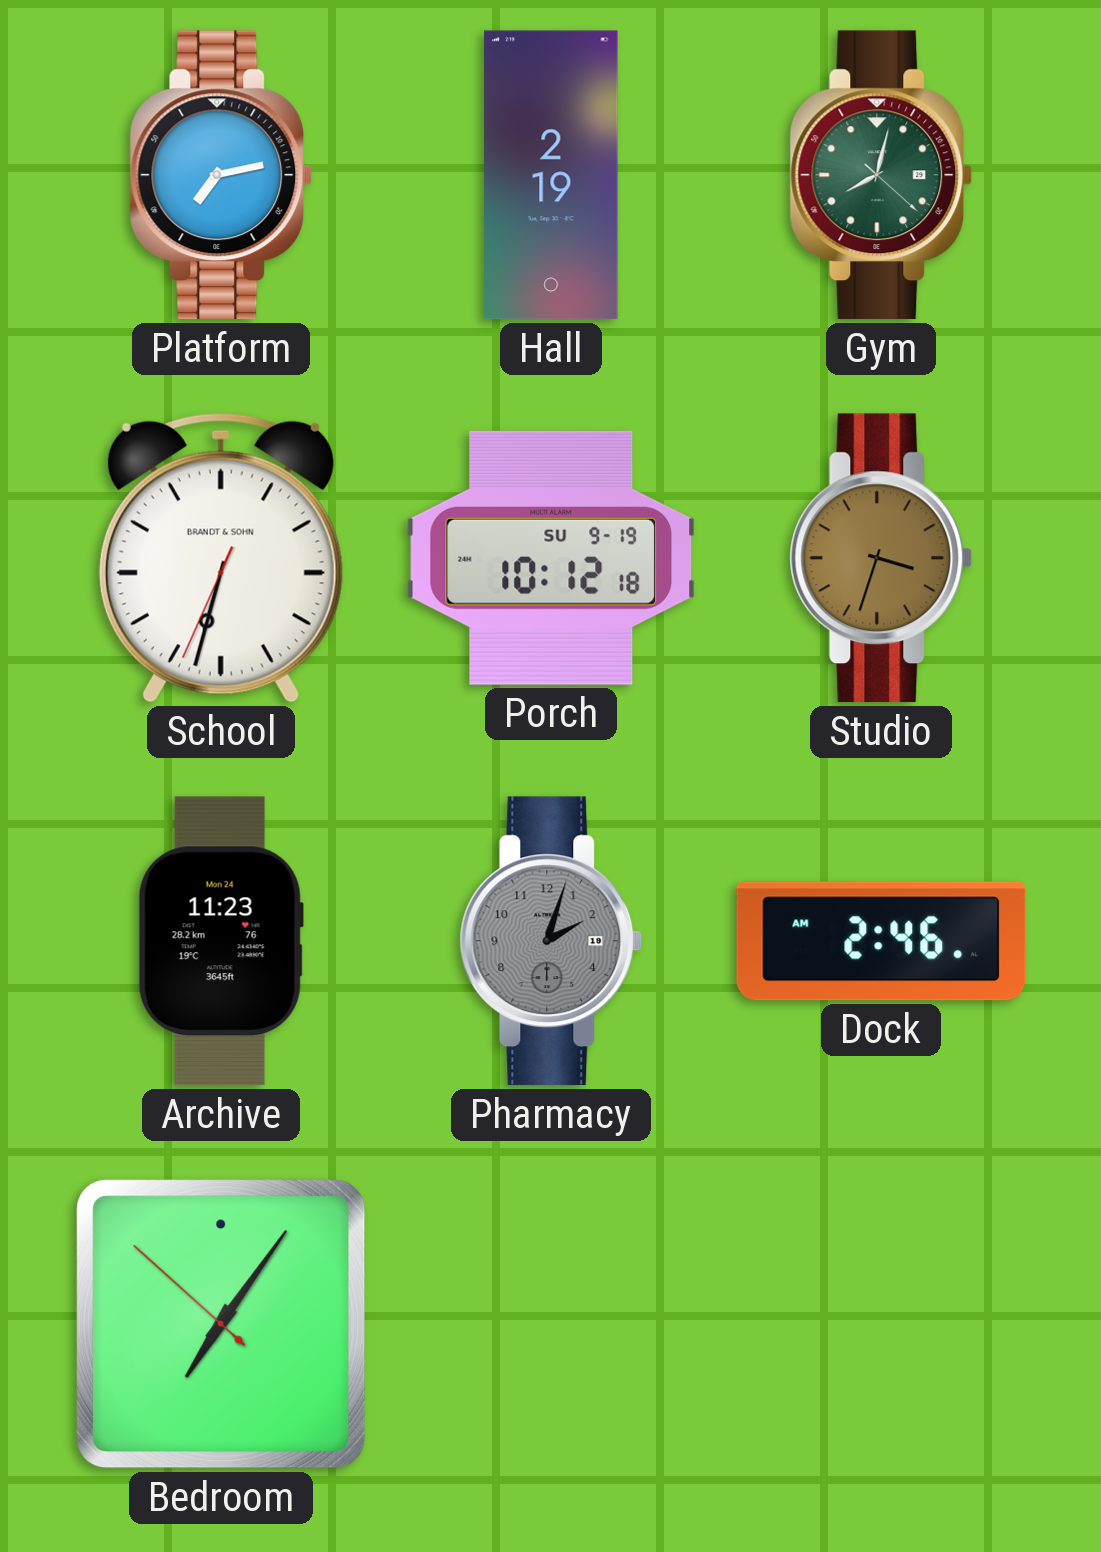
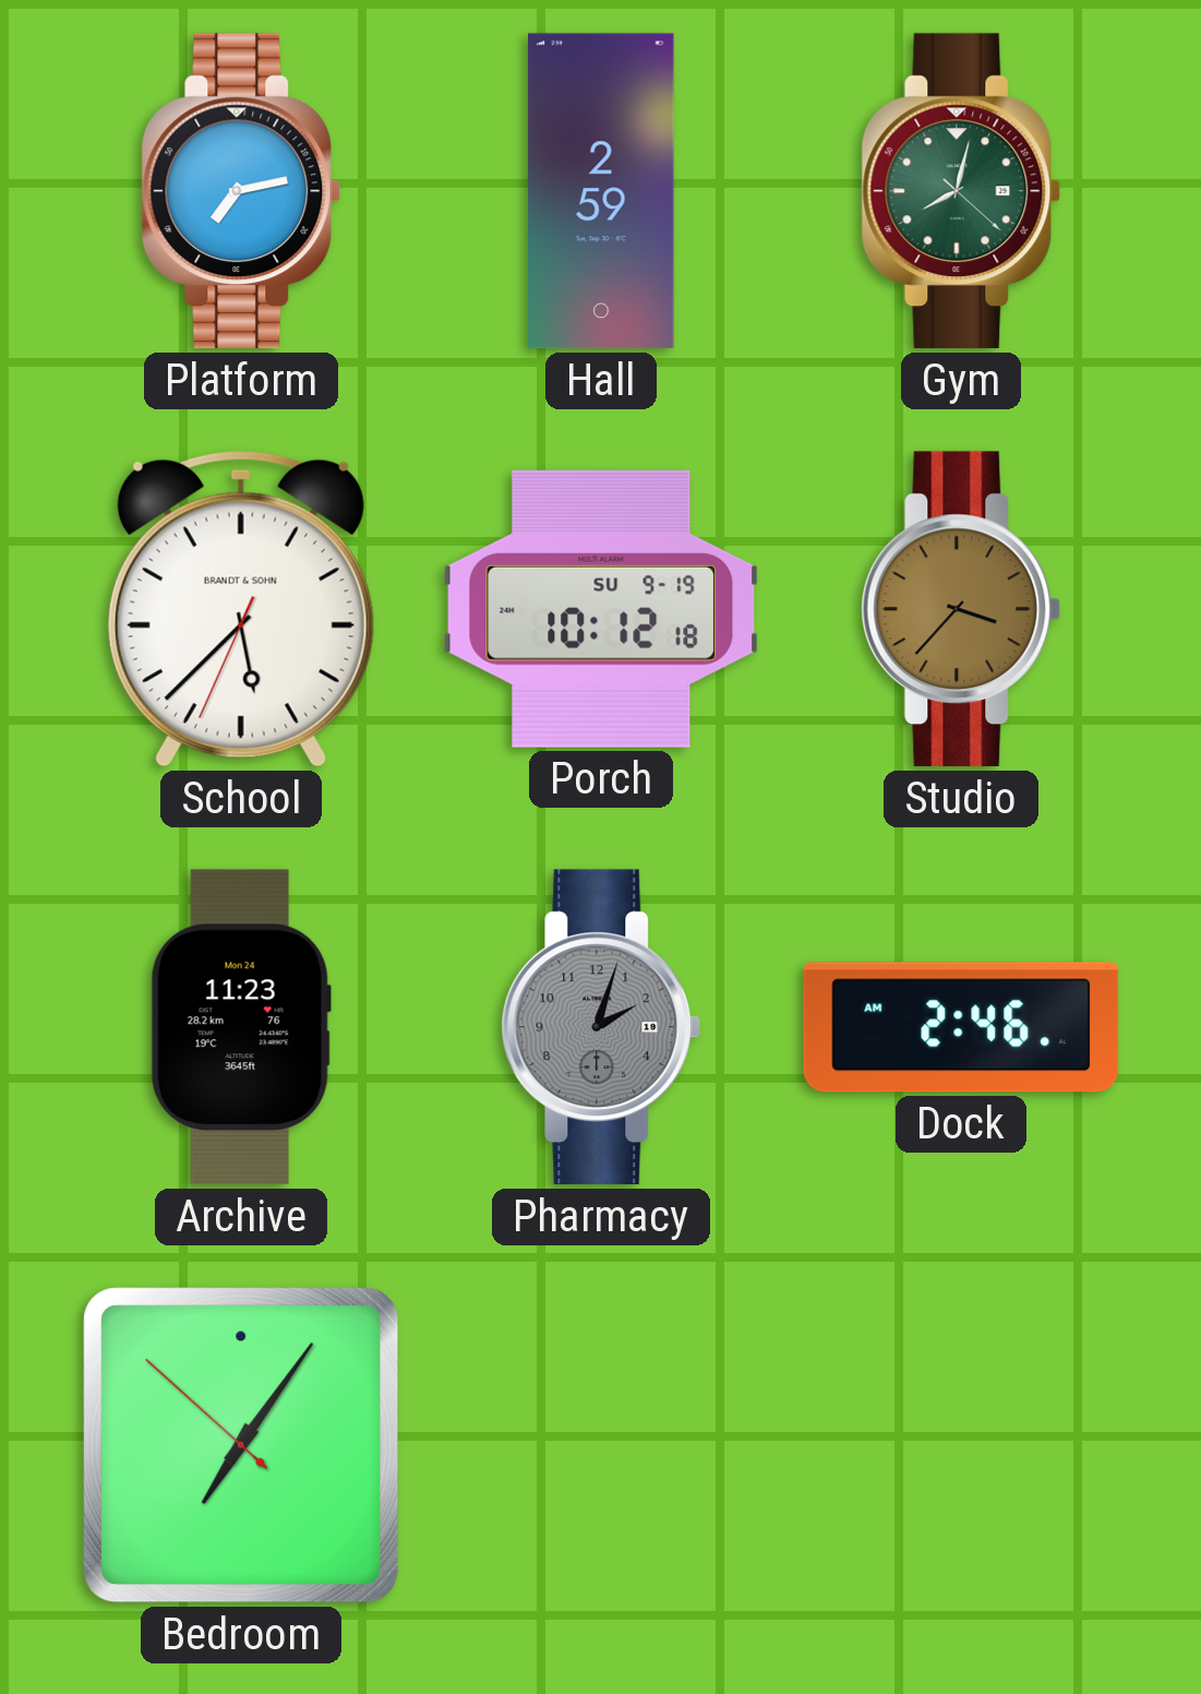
Hall: 2:19 -> 2:59
School: 6:32 -> 5:37
Studio: 3:33 -> 3:37
